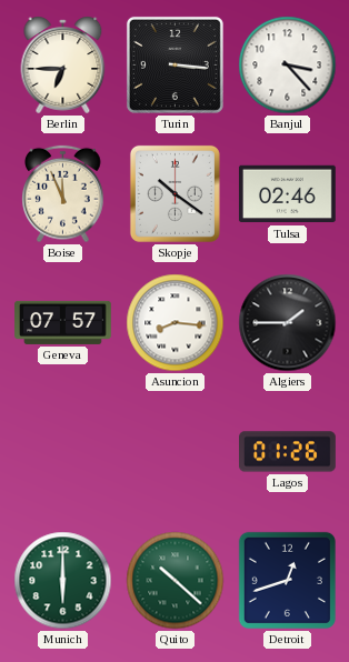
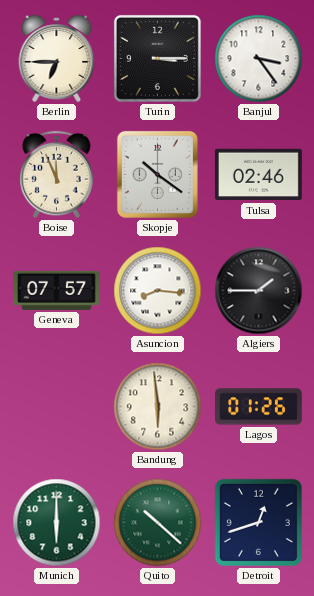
Turin: 3:16 -> 3:15
Banjul: 3:23 -> 3:24
Bandung: none -> 5:59
